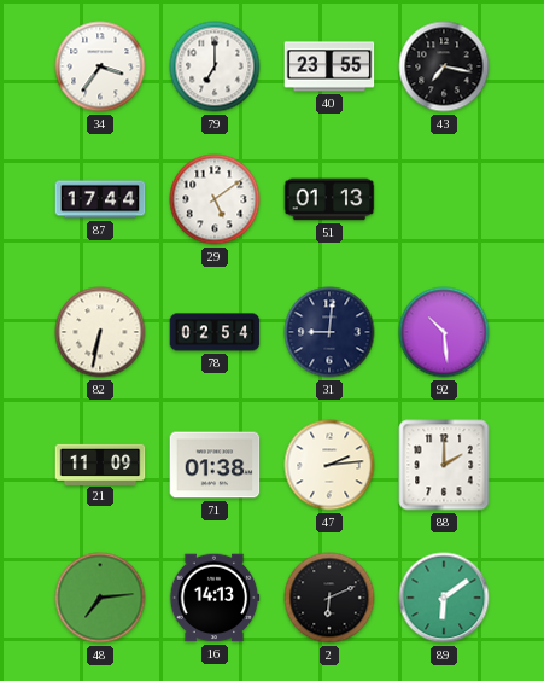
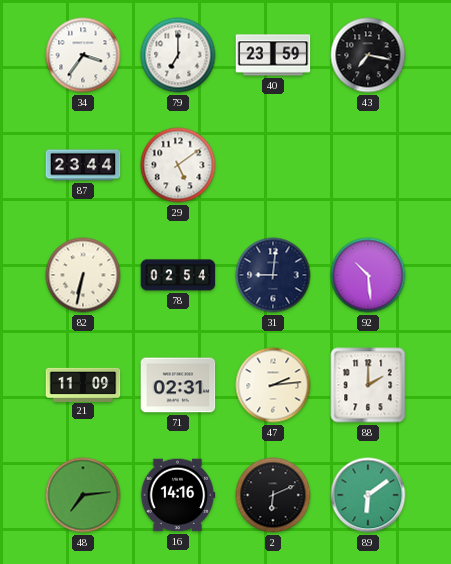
40: 23:55 -> 23:59
87: 17:44 -> 23:44
51: 01:13 -> none
71: 01:38 -> 02:31
16: 14:13 -> 14:16
